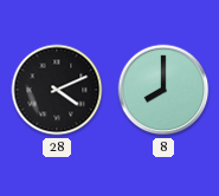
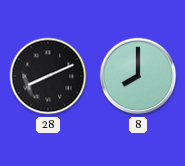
28: 4:11 -> 8:11
